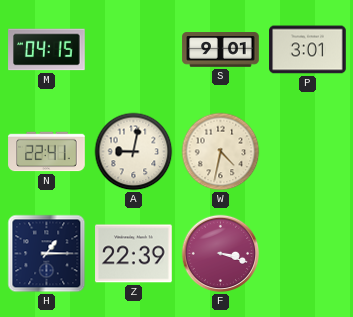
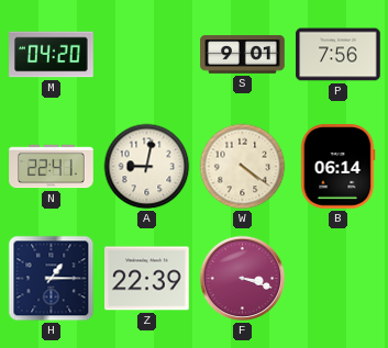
M: 04:15 -> 04:20
P: 3:01 -> 7:56
W: 4:32 -> 4:21
B: none -> 06:14
